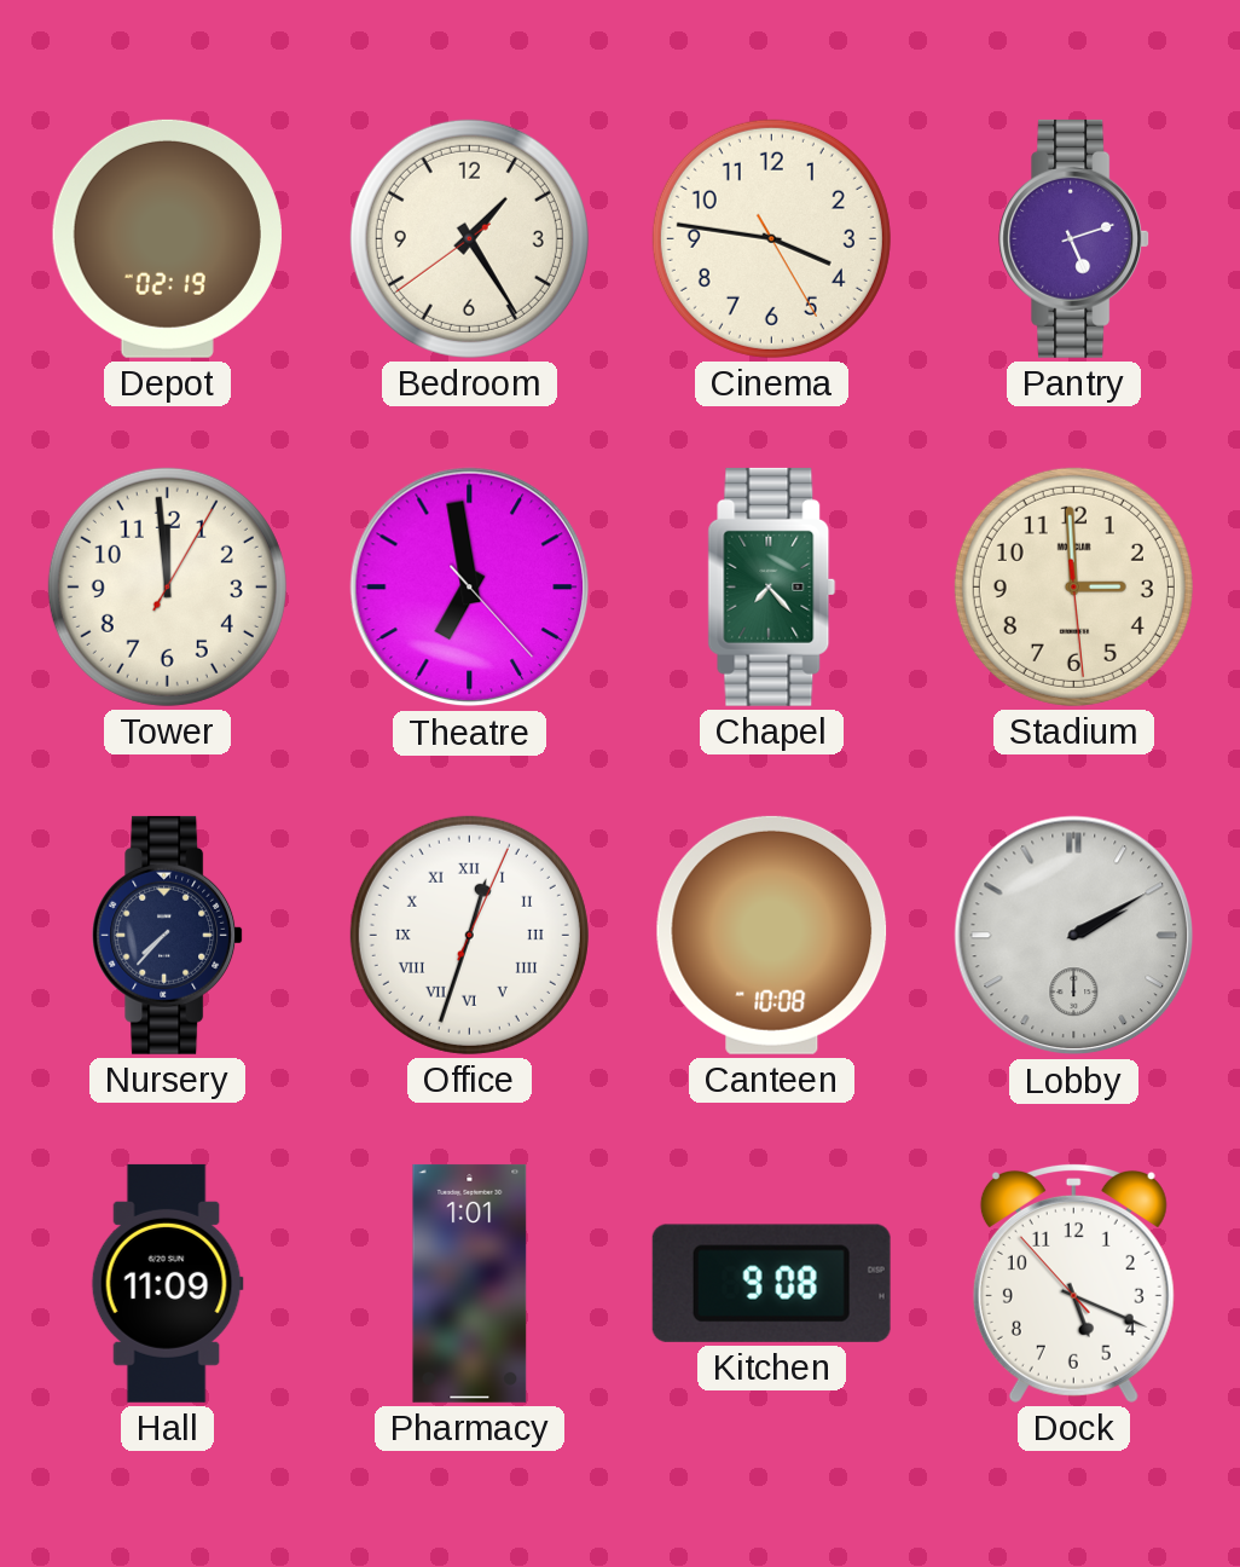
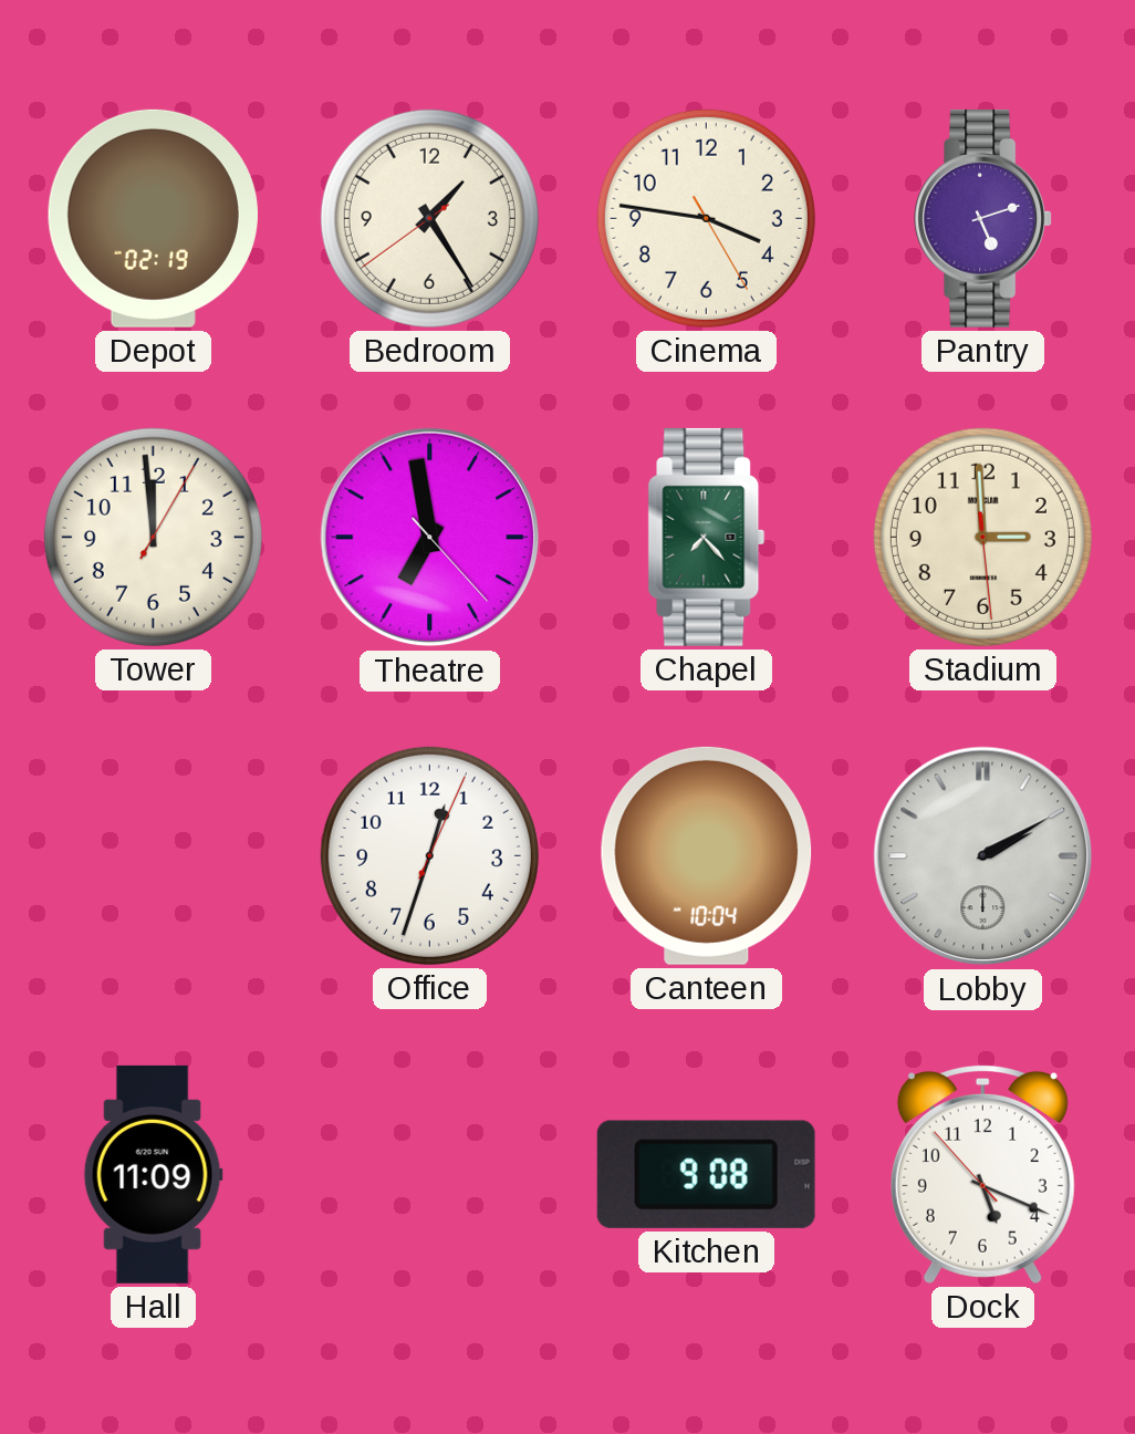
Nursery: 7:37 -> none
Office numerals: Roman -> Arabic
Canteen: 10:08 -> 10:04
Pharmacy: 1:01 -> none
